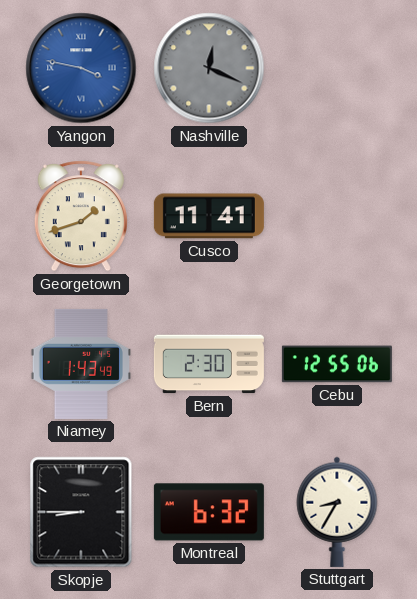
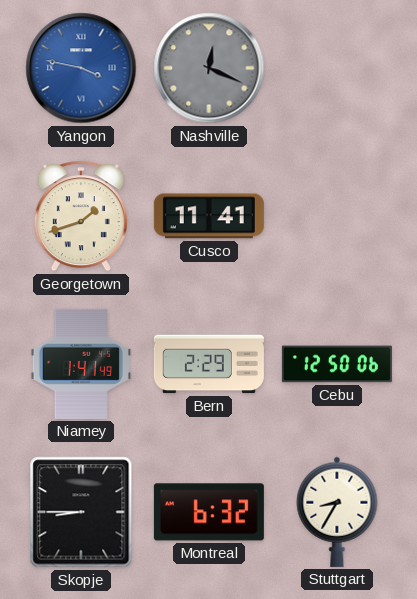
Niamey: 1:43 -> 1:41
Bern: 2:30 -> 2:29
Cebu: 12:55 -> 12:50
